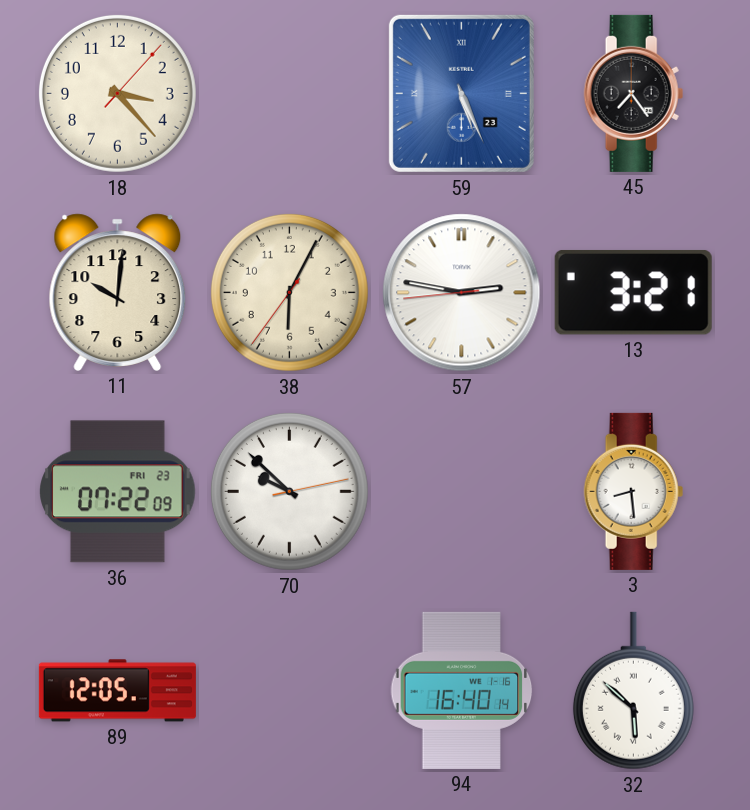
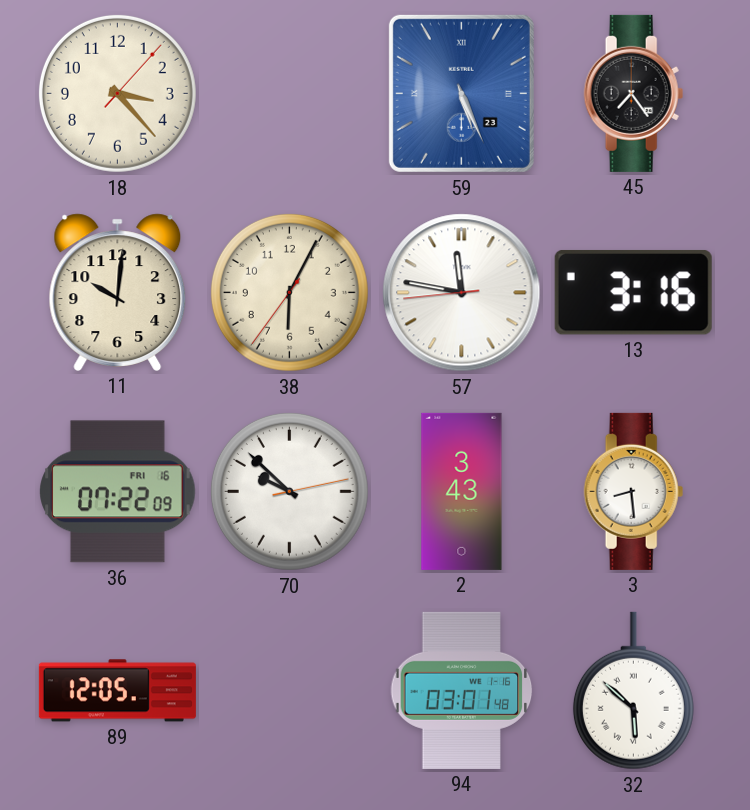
57: 2:46 -> 11:46
13: 3:21 -> 3:16
36 date: FRI 23 -> FRI 16
2: none -> 3:43
94: 16:40 -> 03:01
